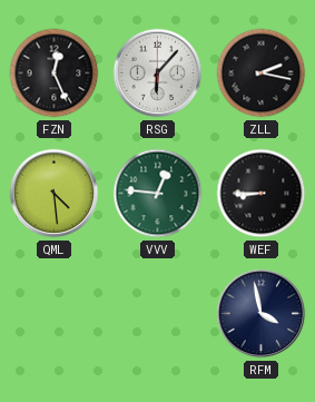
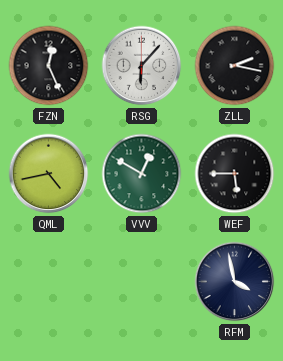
QML: 4:29 -> 4:43
VVV: 12:46 -> 12:50
WEF: 8:45 -> 5:45
